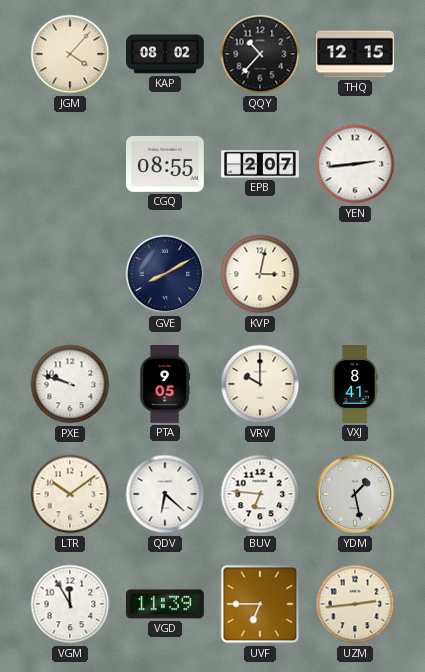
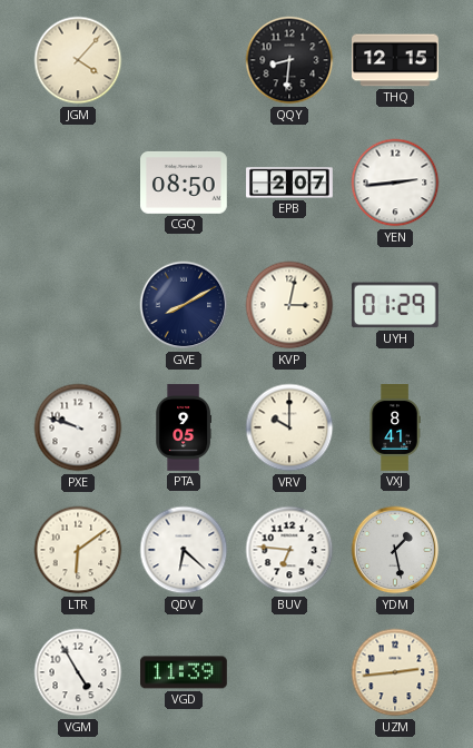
KAP: 08:02 -> none
QQY: 10:37 -> 8:31
CGQ: 08:55 -> 08:50
UYH: none -> 01:29
LTR: 10:09 -> 6:09
VGM: 11:55 -> 4:55
UVF: 6:45 -> none
